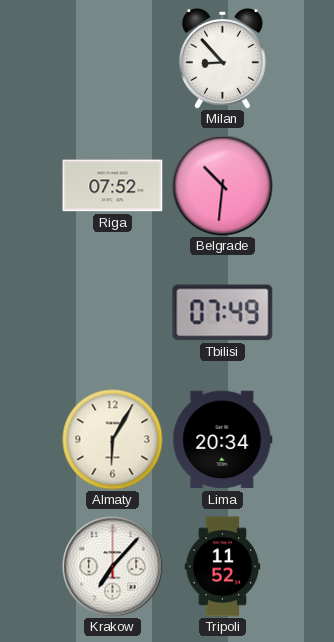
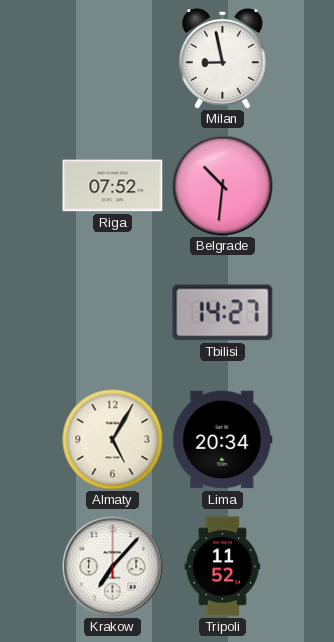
Milan: 8:53 -> 8:58
Tbilisi: 07:49 -> 14:27
Almaty: 6:05 -> 5:05
